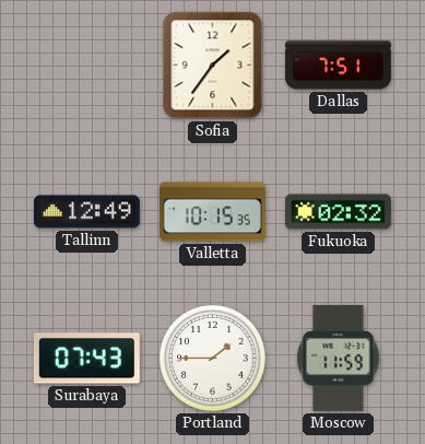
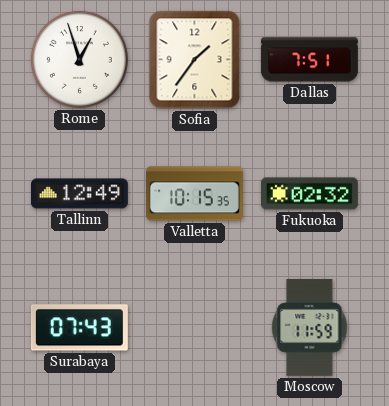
Rome: none -> 12:57
Portland: 1:45 -> none
